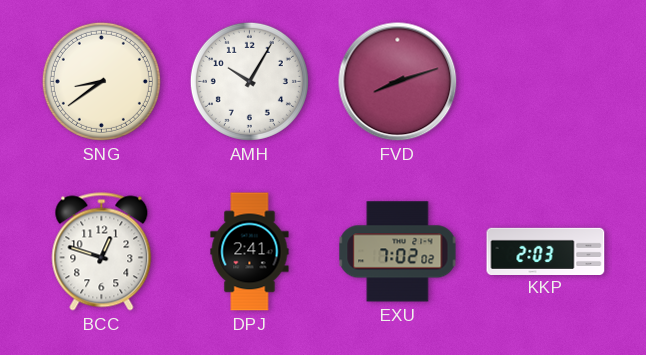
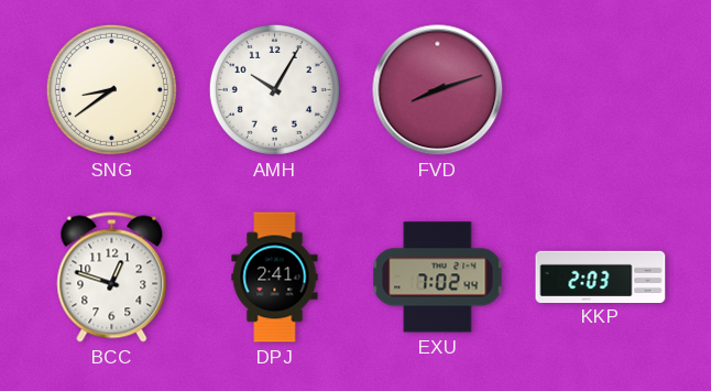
EXU: 7:02:02 -> 7:02:44
